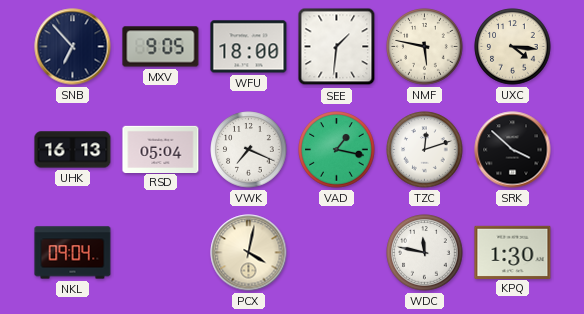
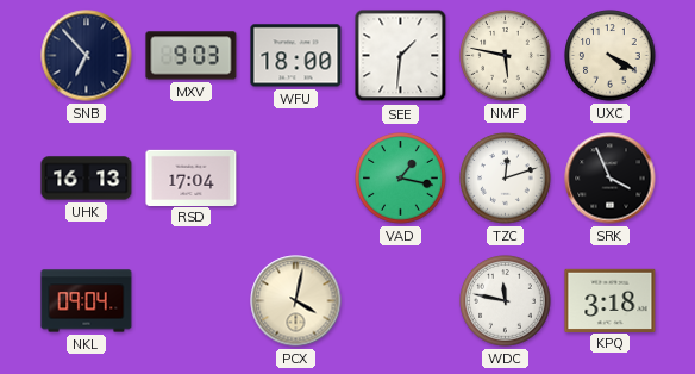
MXV: 9:05 -> 9:03
UXC: 4:16 -> 4:20
RSD: 05:04 -> 17:04
VWK: 7:19 -> none
SRK: 3:52 -> 3:56
KPQ: 1:30 -> 3:18
